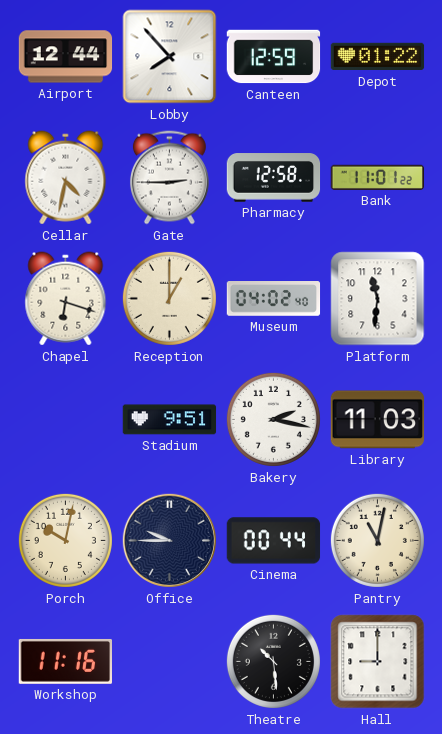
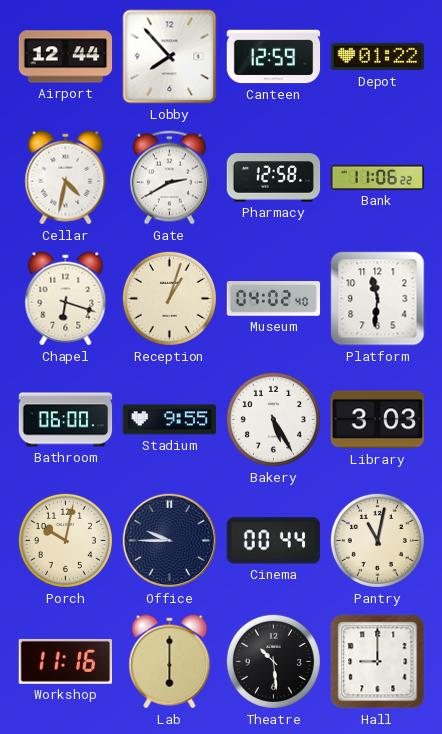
Gate: 2:45 -> 2:40
Bank: 11:01 -> 11:06
Reception: 1:00 -> 1:03
Bathroom: none -> 06:00
Stadium: 9:51 -> 9:55
Bakery: 2:17 -> 5:25
Library: 11:03 -> 3:03
Lab: none -> 6:00
